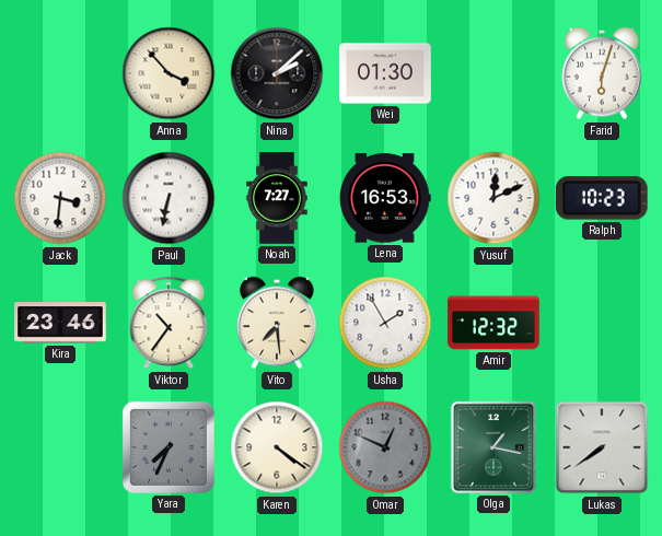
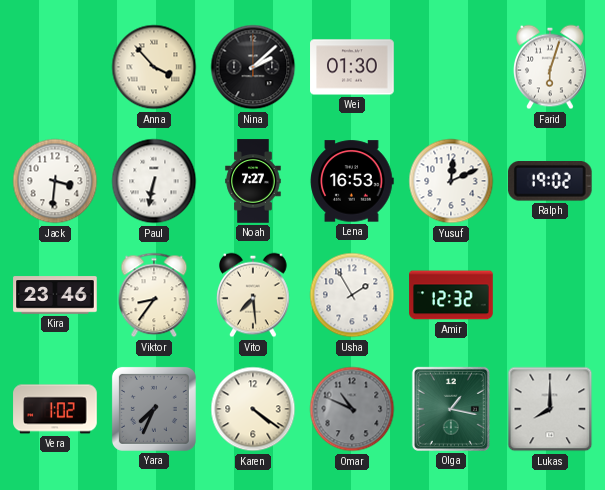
Ralph: 10:23 -> 19:02
Viktor: 10:36 -> 8:36
Vera: none -> 1:02
Omar: 12:49 -> 10:49
Lukas: 7:39 -> 8:00
